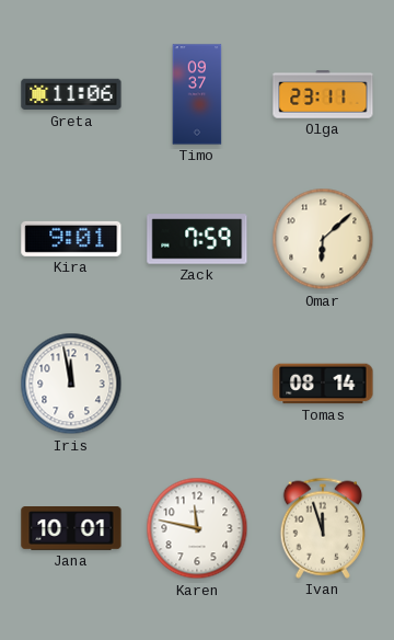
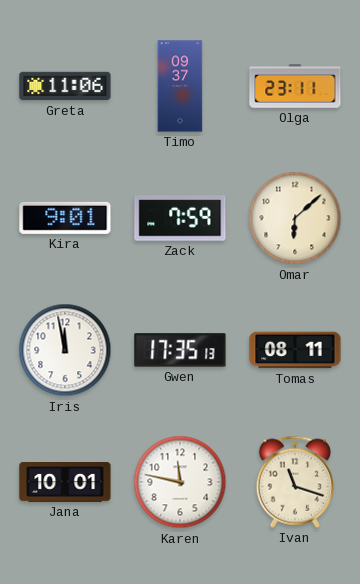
Gwen: none -> 17:35
Tomas: 08:14 -> 08:11
Ivan: 11:57 -> 11:18
